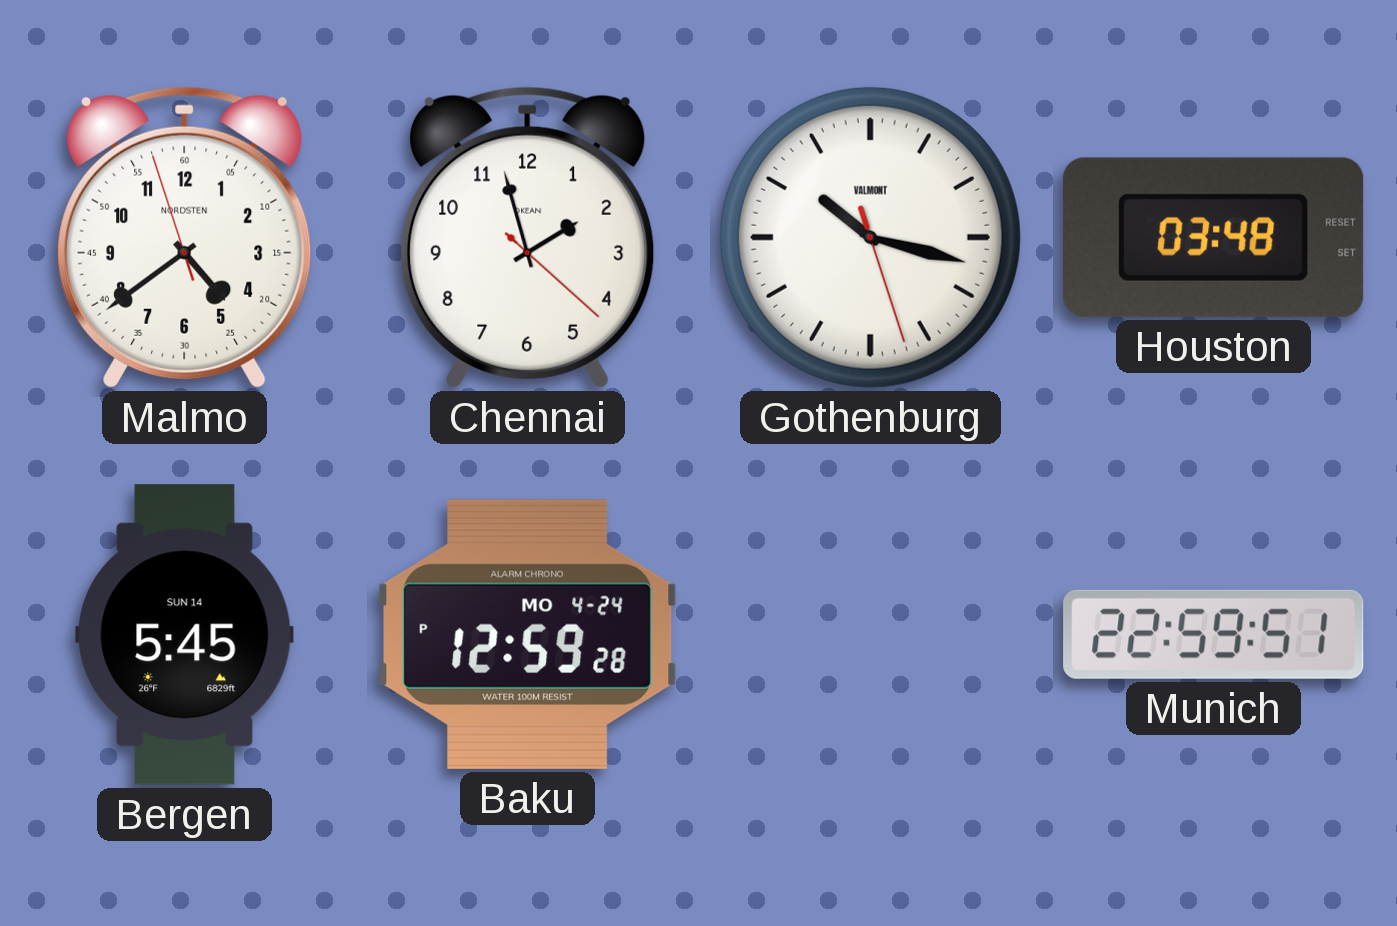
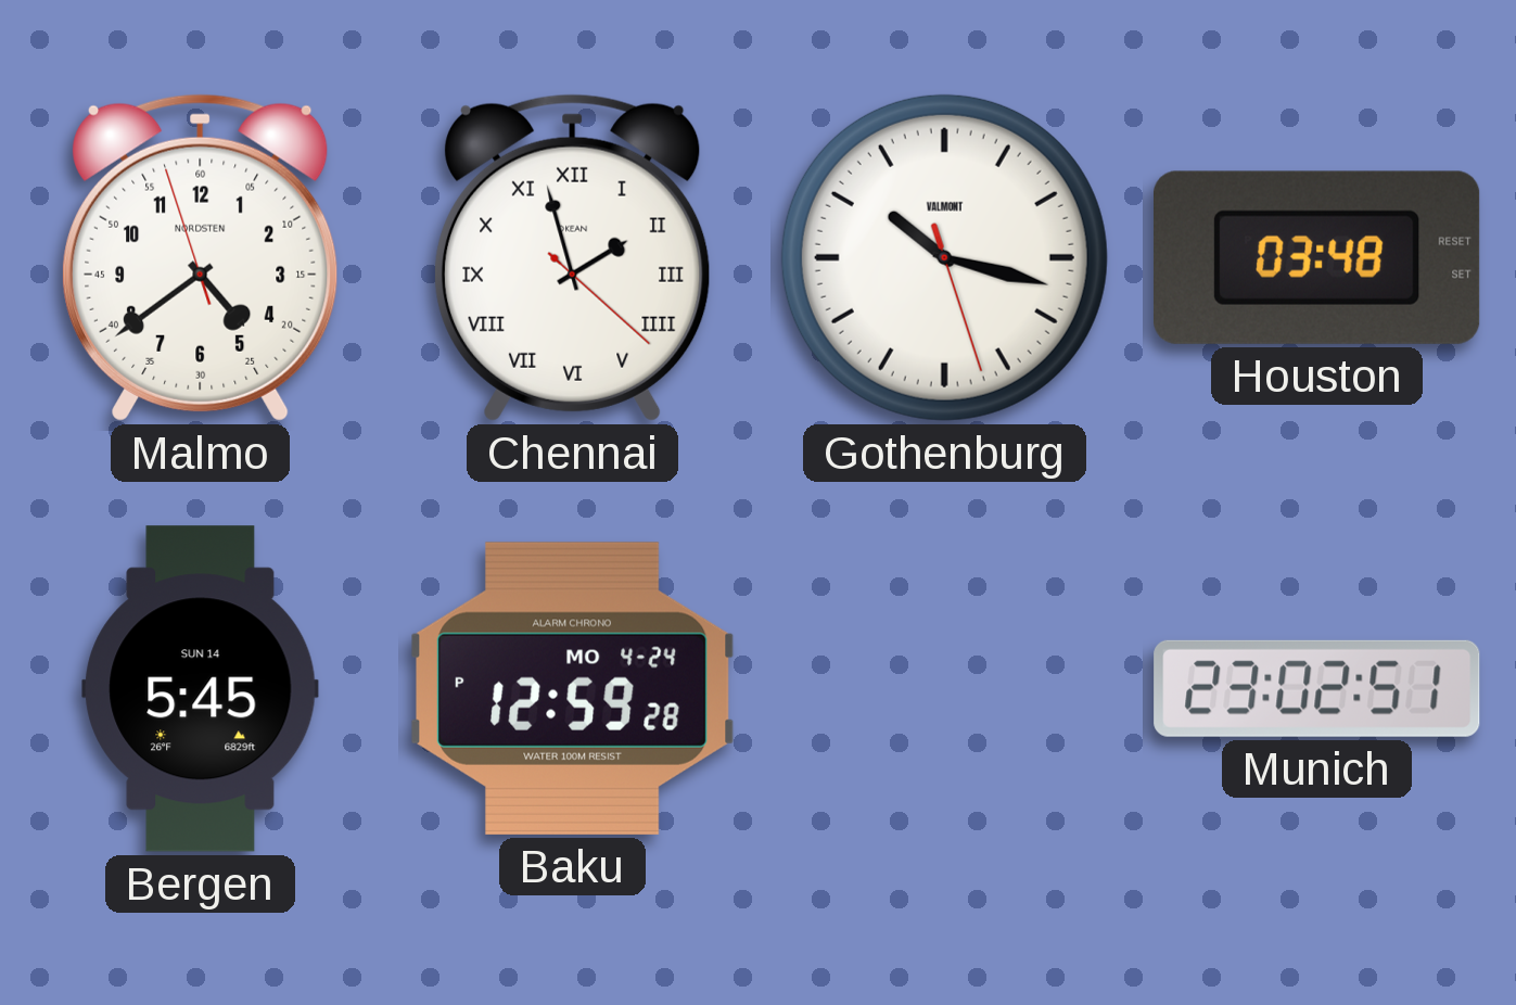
Chennai numerals: Arabic -> Roman
Munich: 22:59 -> 23:02
